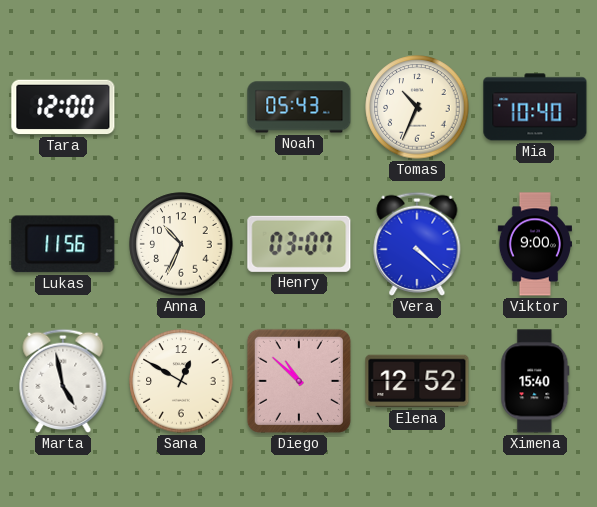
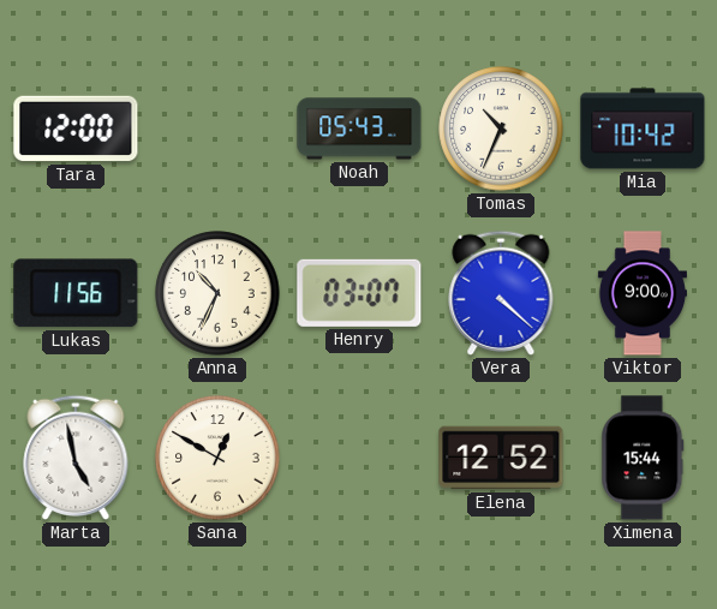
Mia: 10:40 -> 10:42
Diego: 10:52 -> none
Ximena: 15:40 -> 15:44
